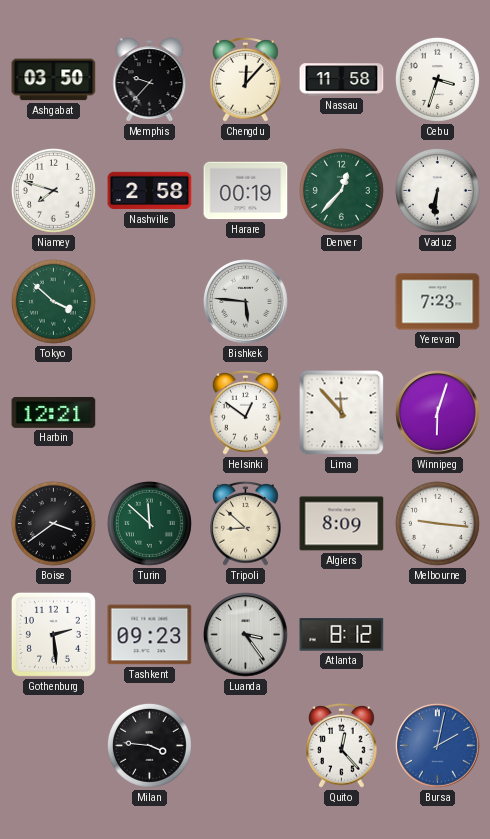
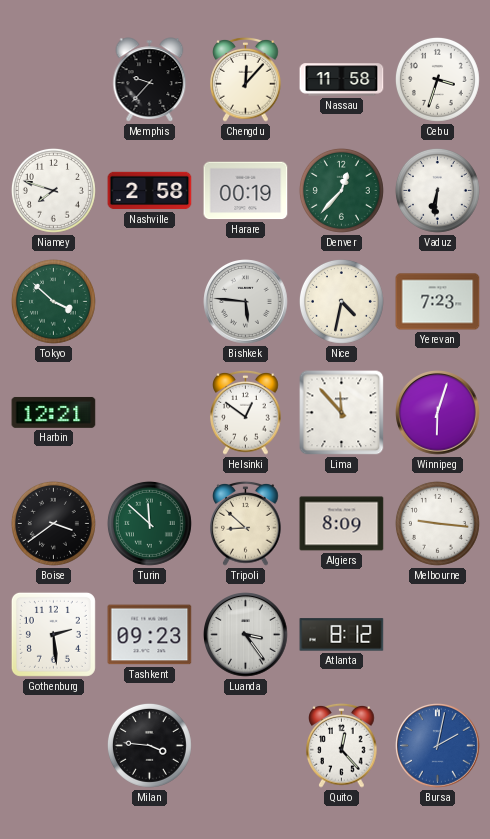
Ashgabat: 03:50 -> none
Nice: none -> 4:32
